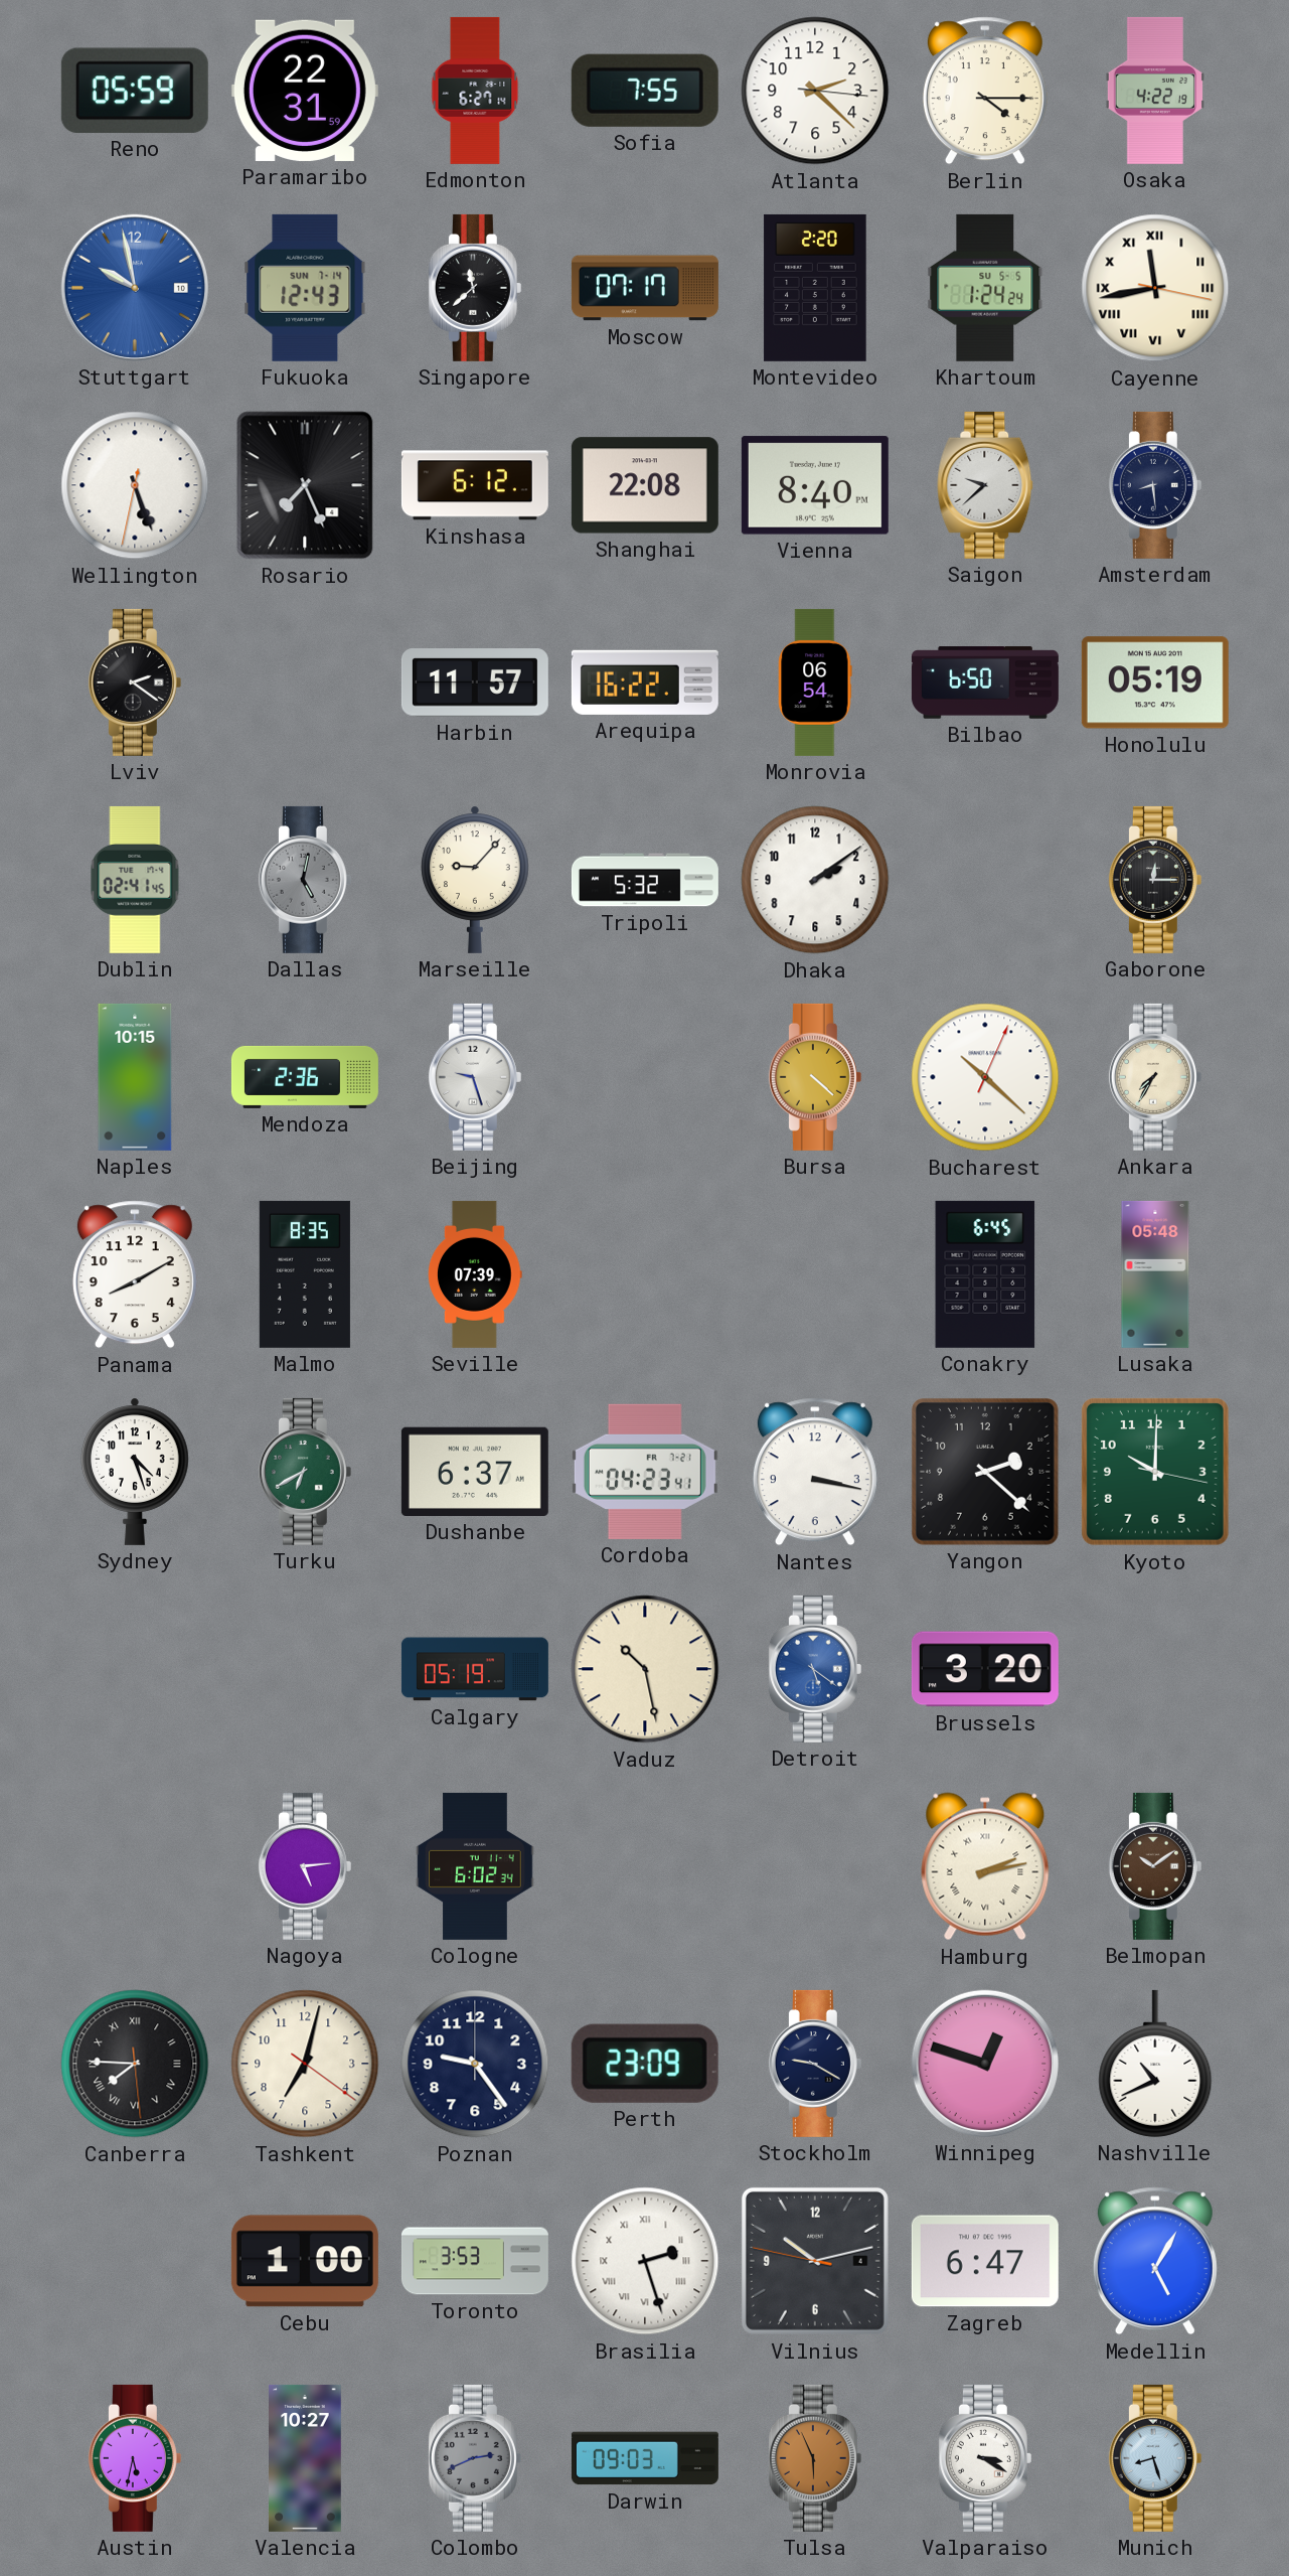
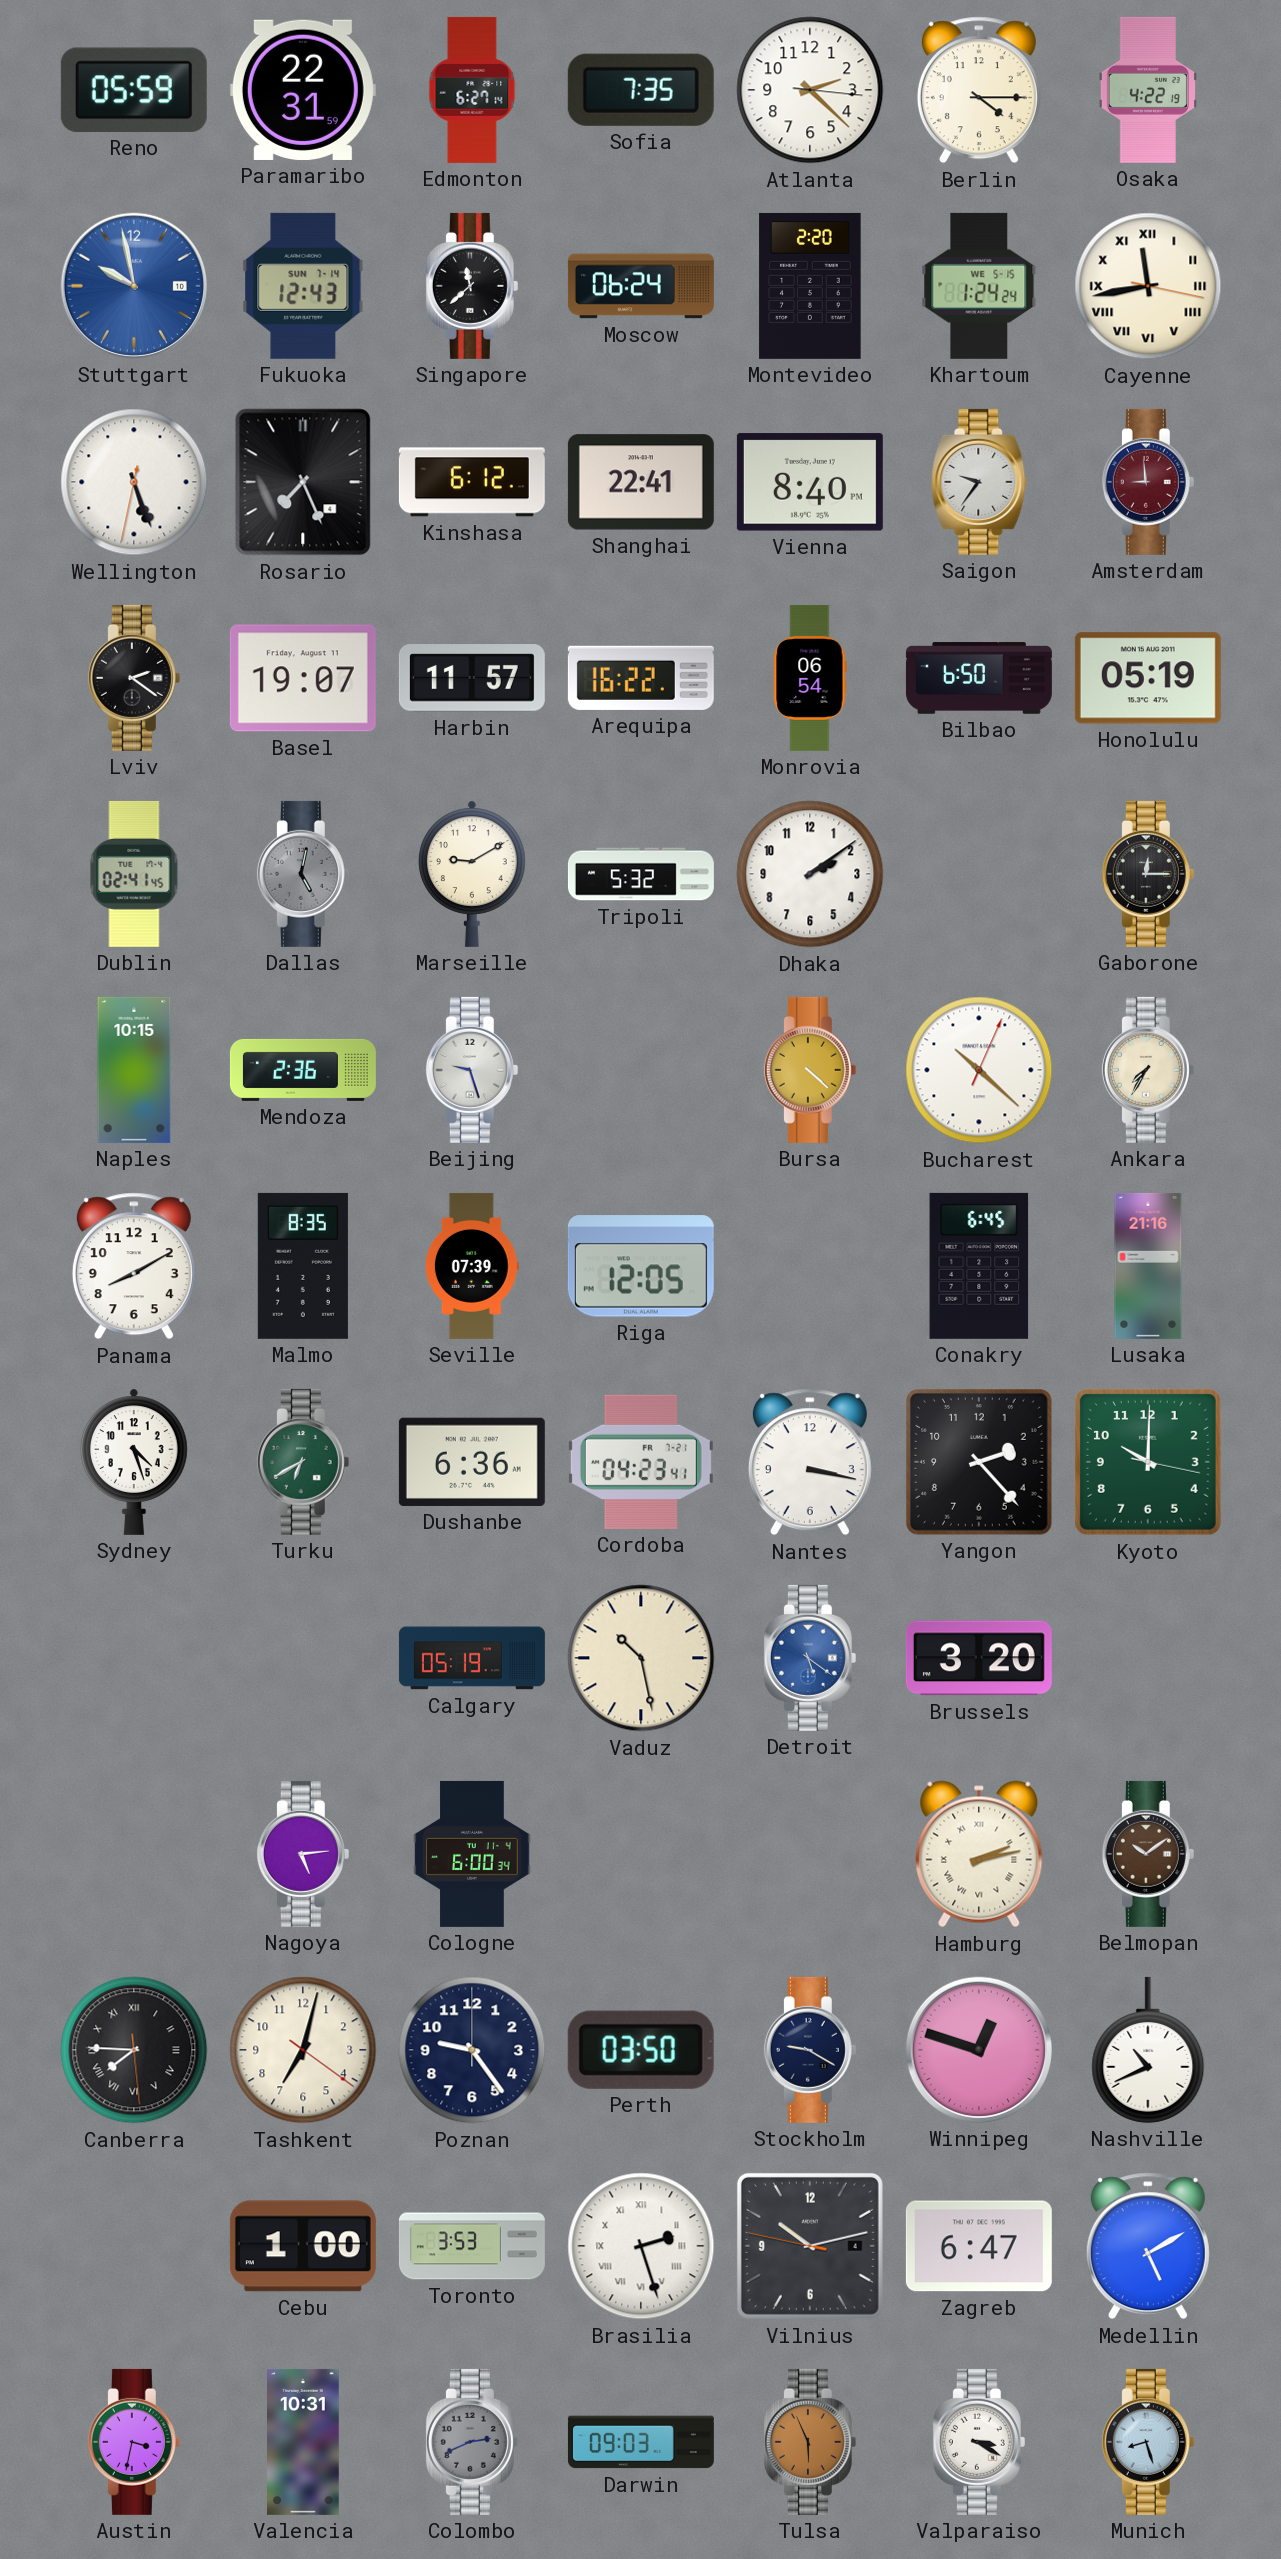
Sofia: 7:55 -> 7:35
Moscow: 07:17 -> 06:24
Khartoum date: SU 5-5 -> WE 5-15
Shanghai: 22:08 -> 22:41
Saigon: 9:38 -> 9:36
Amsterdam: 8:29 -> 8:59
Amsterdam dial: navy -> burgundy
Basel: none -> 19:07
Marseille: 9:07 -> 9:10
Riga: none -> 12:05
Lusaka: 05:48 -> 21:16
Dushanbe: 6:37 -> 6:36
Yangon: 2:22 -> 2:23
Cologne: 6:02 -> 6:00
Perth: 23:09 -> 03:50
Medellin: 5:05 -> 5:10
Austin: 5:32 -> 3:32
Valencia: 10:27 -> 10:31
